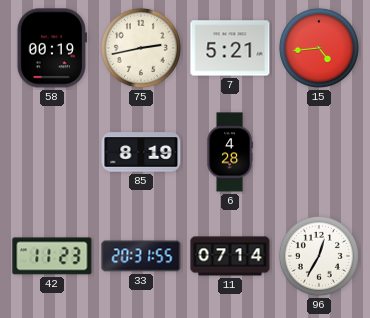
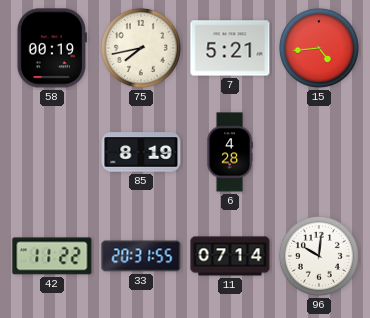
75: 2:43 -> 7:43
42: 11:23 -> 11:22
96: 12:35 -> 10:01
